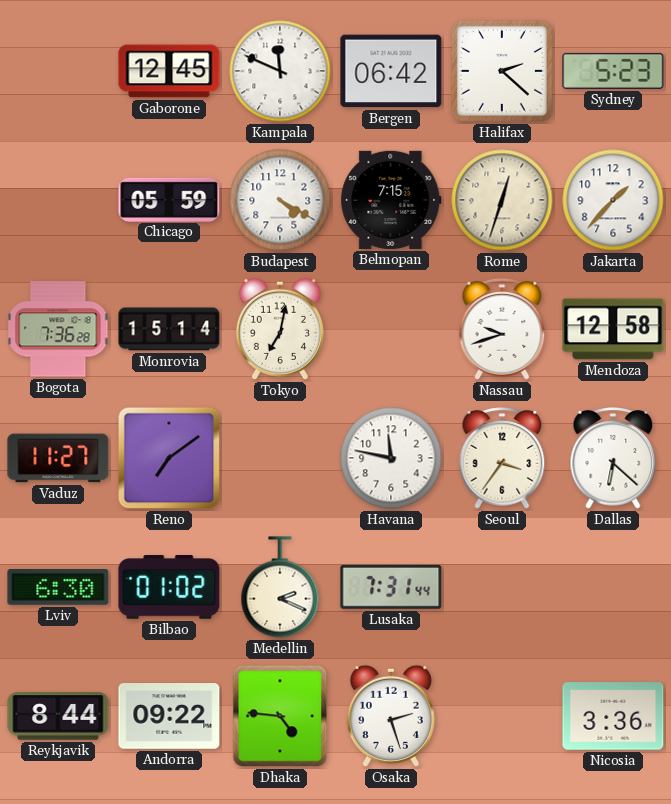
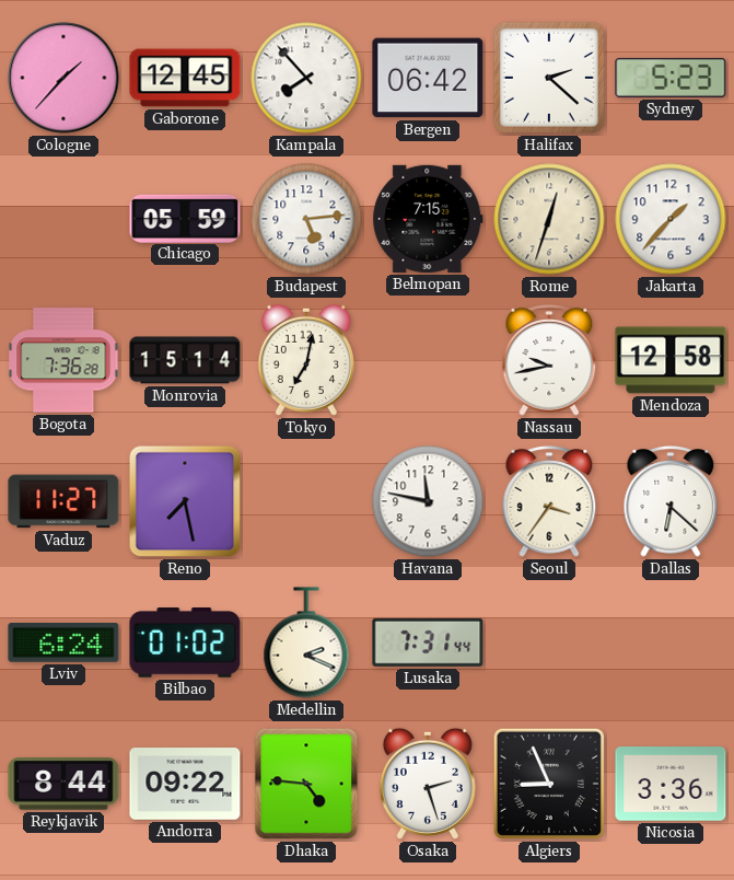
Cologne: none -> 1:37
Kampala: 11:49 -> 7:53
Budapest: 4:20 -> 5:14
Nassau: 9:42 -> 9:43
Reno: 7:09 -> 7:28
Lviv: 6:30 -> 6:24
Algiers: none -> 8:56
